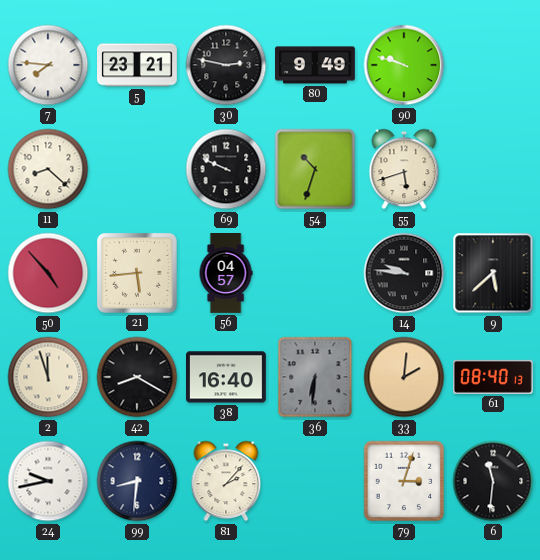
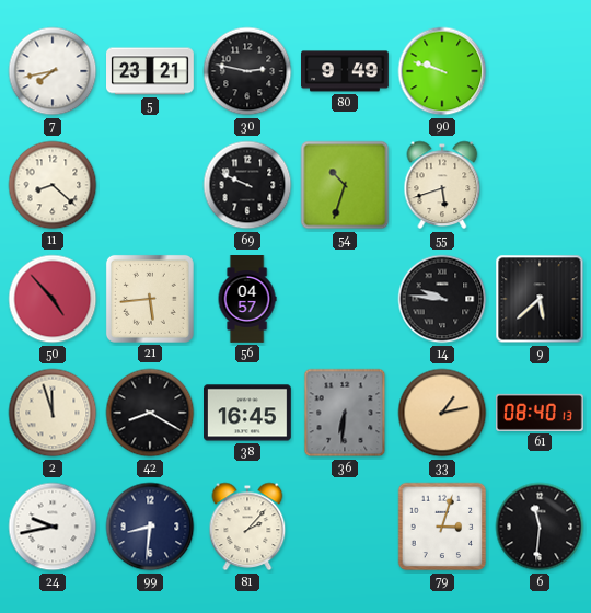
7: 7:46 -> 7:43
38: 16:40 -> 16:45
33: 2:01 -> 1:13
